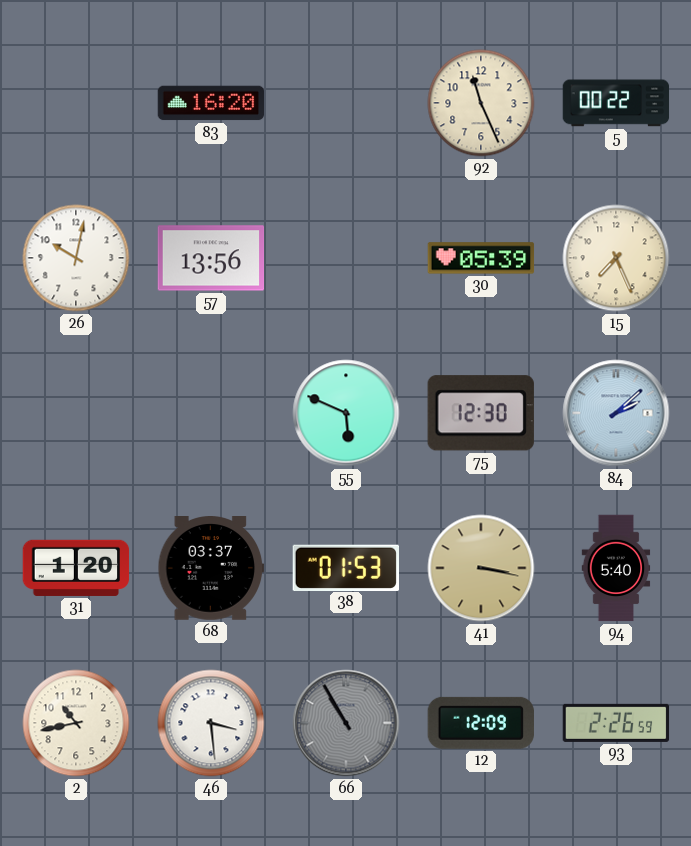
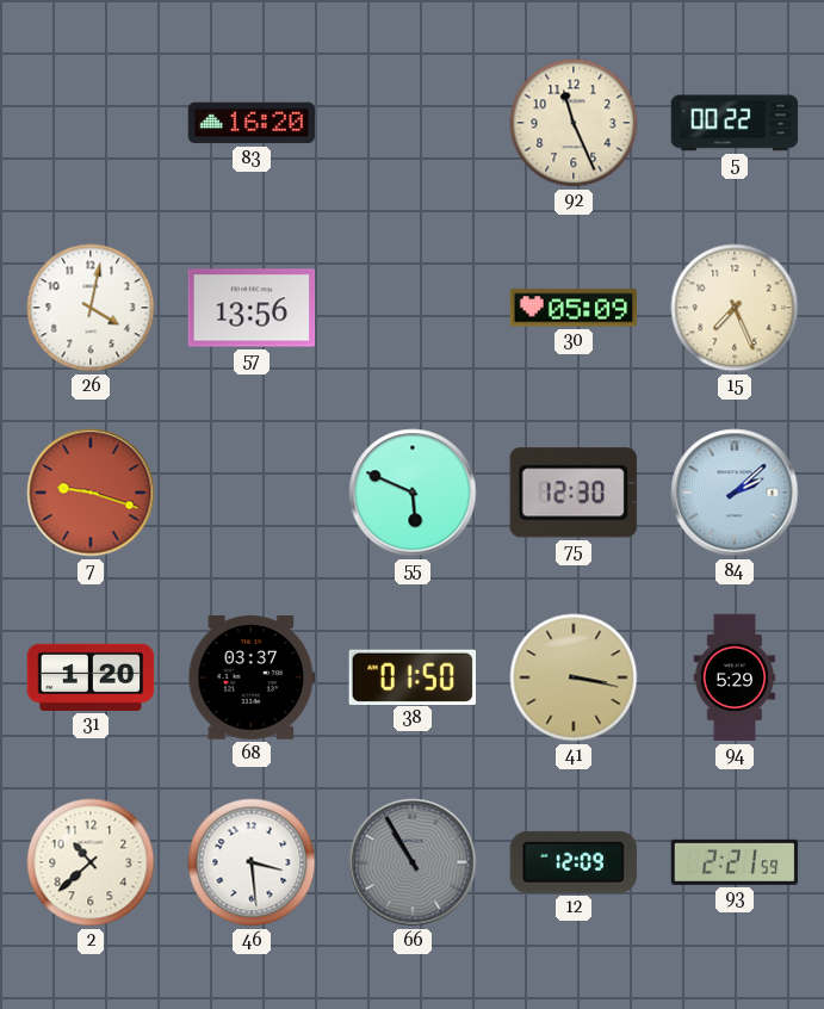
26: 10:02 -> 4:02
30: 05:39 -> 05:09
7: none -> 9:18
38: 01:53 -> 01:50
94: 5:40 -> 5:29
2: 10:43 -> 10:38
93: 2:26 -> 2:21
